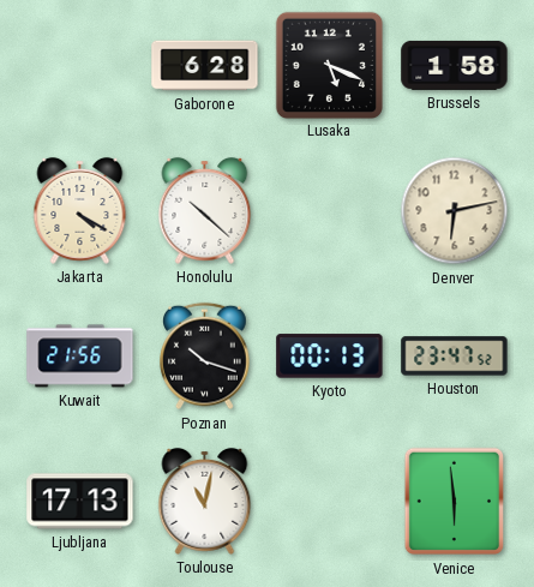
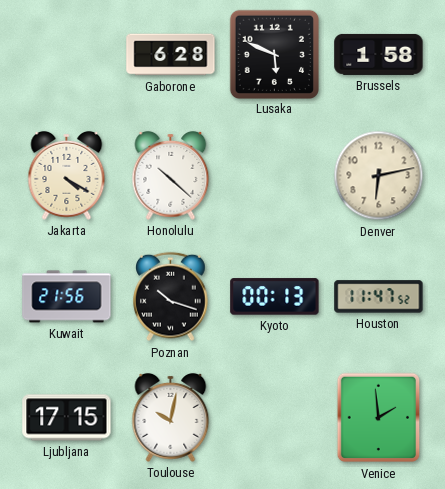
Lusaka: 5:19 -> 5:49
Houston: 23:47 -> 11:47
Ljubljana: 17:13 -> 17:15
Toulouse: 11:02 -> 10:02
Venice: 5:59 -> 1:59
